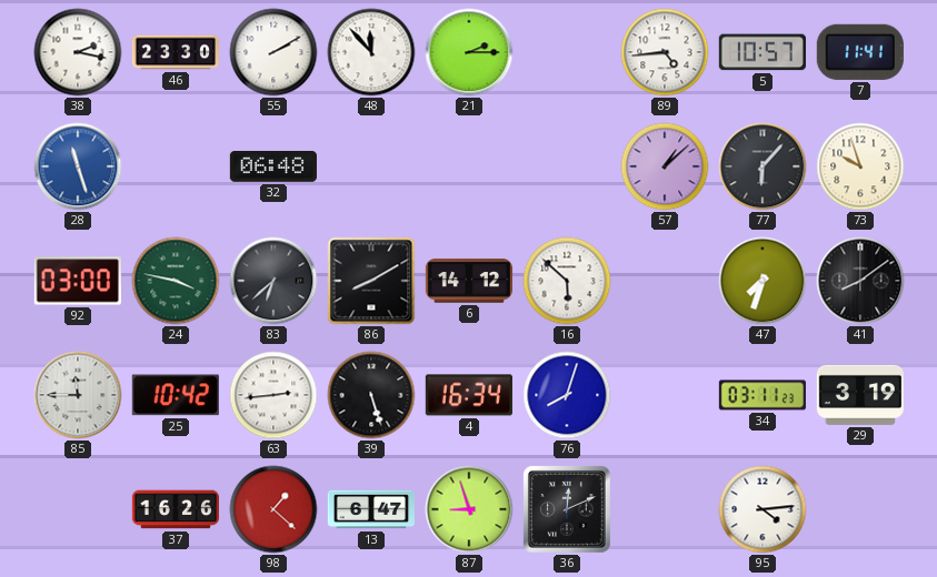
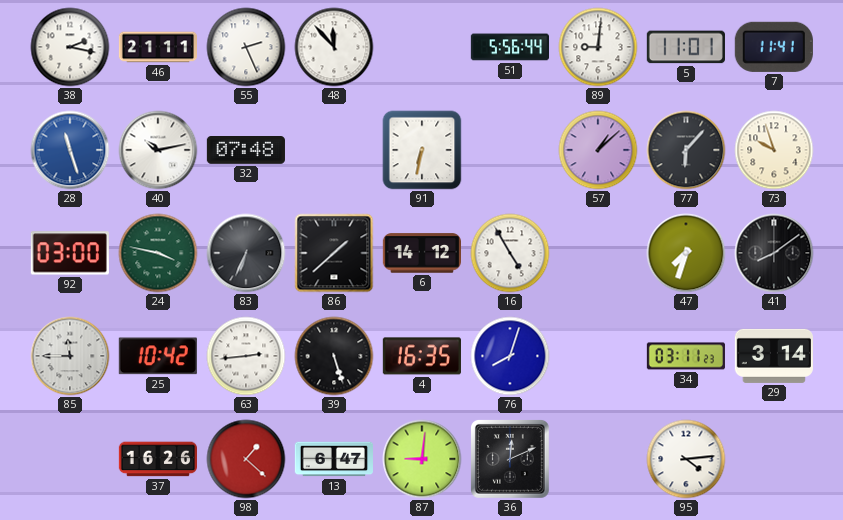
46: 23:30 -> 21:11
55: 2:10 -> 2:26
21: 2:15 -> none
51: none -> 5:56
89: 4:44 -> 9:01
5: 10:57 -> 11:01
40: none -> 10:13
32: 06:48 -> 07:48
91: none -> 6:32
83: 6:38 -> 6:34
86: 8:10 -> 1:38
16: 5:52 -> 4:55
4: 16:34 -> 16:35
29: 3:19 -> 3:14
87: 8:57 -> 9:01
